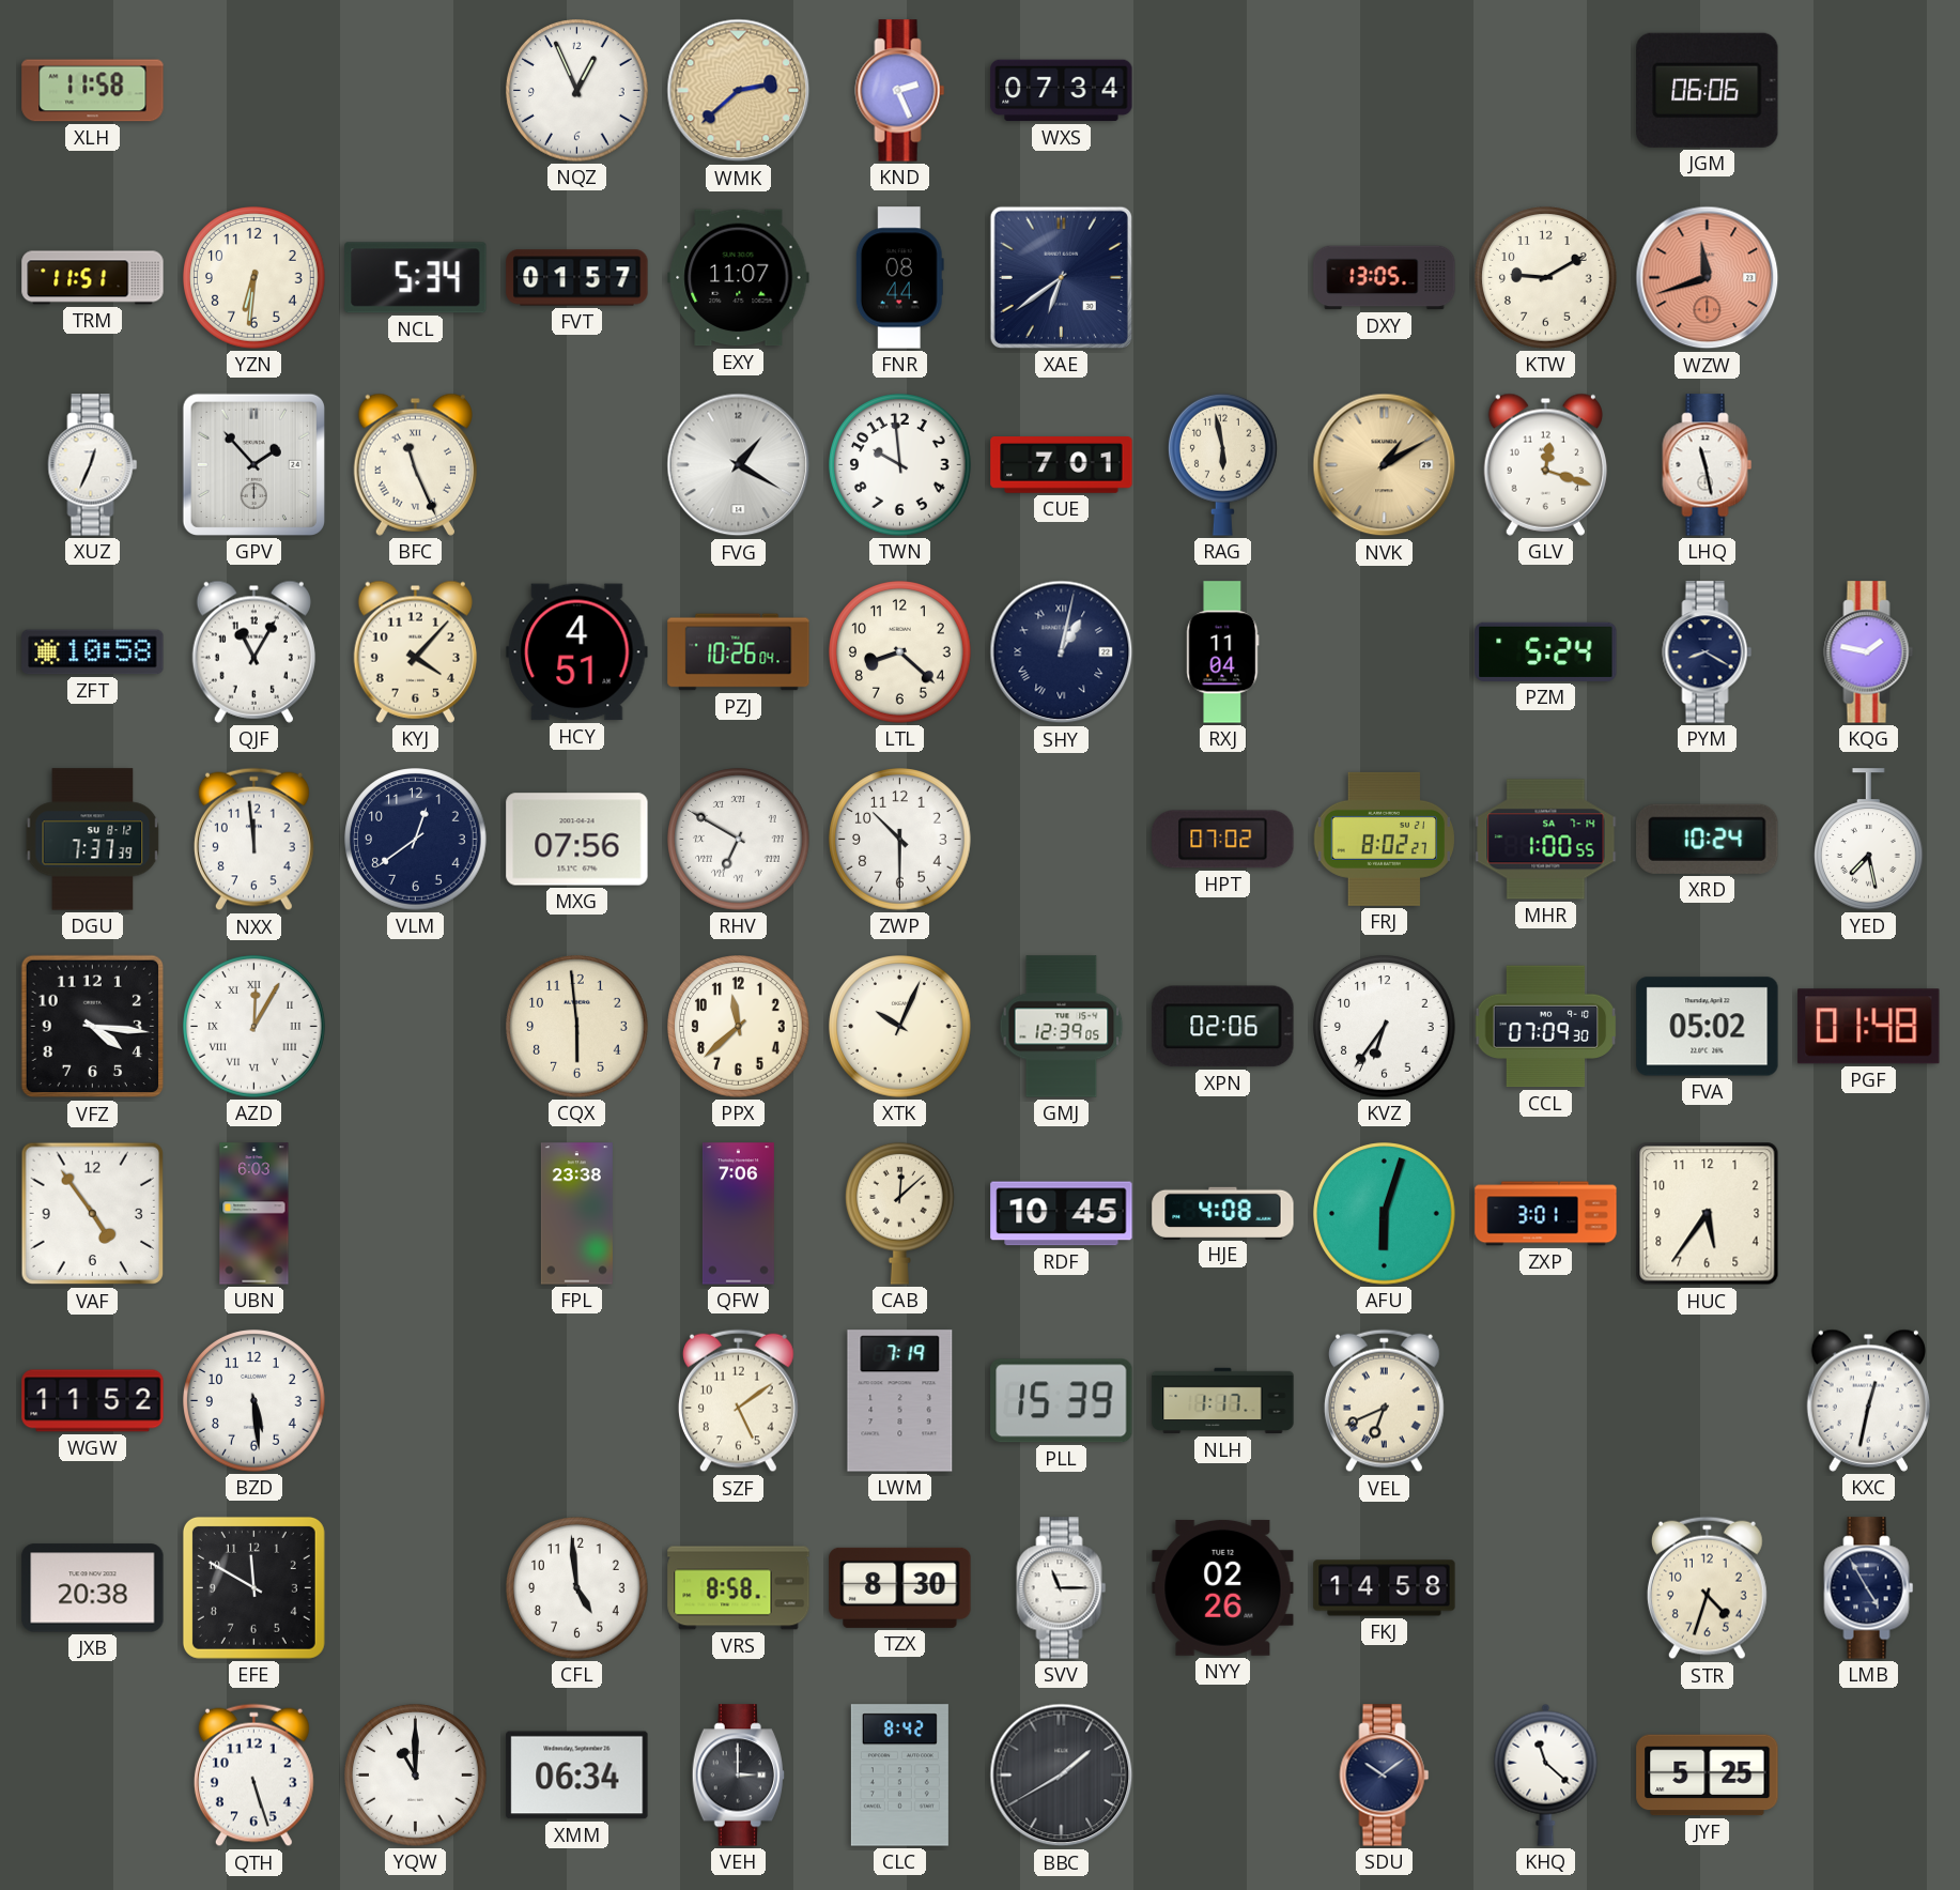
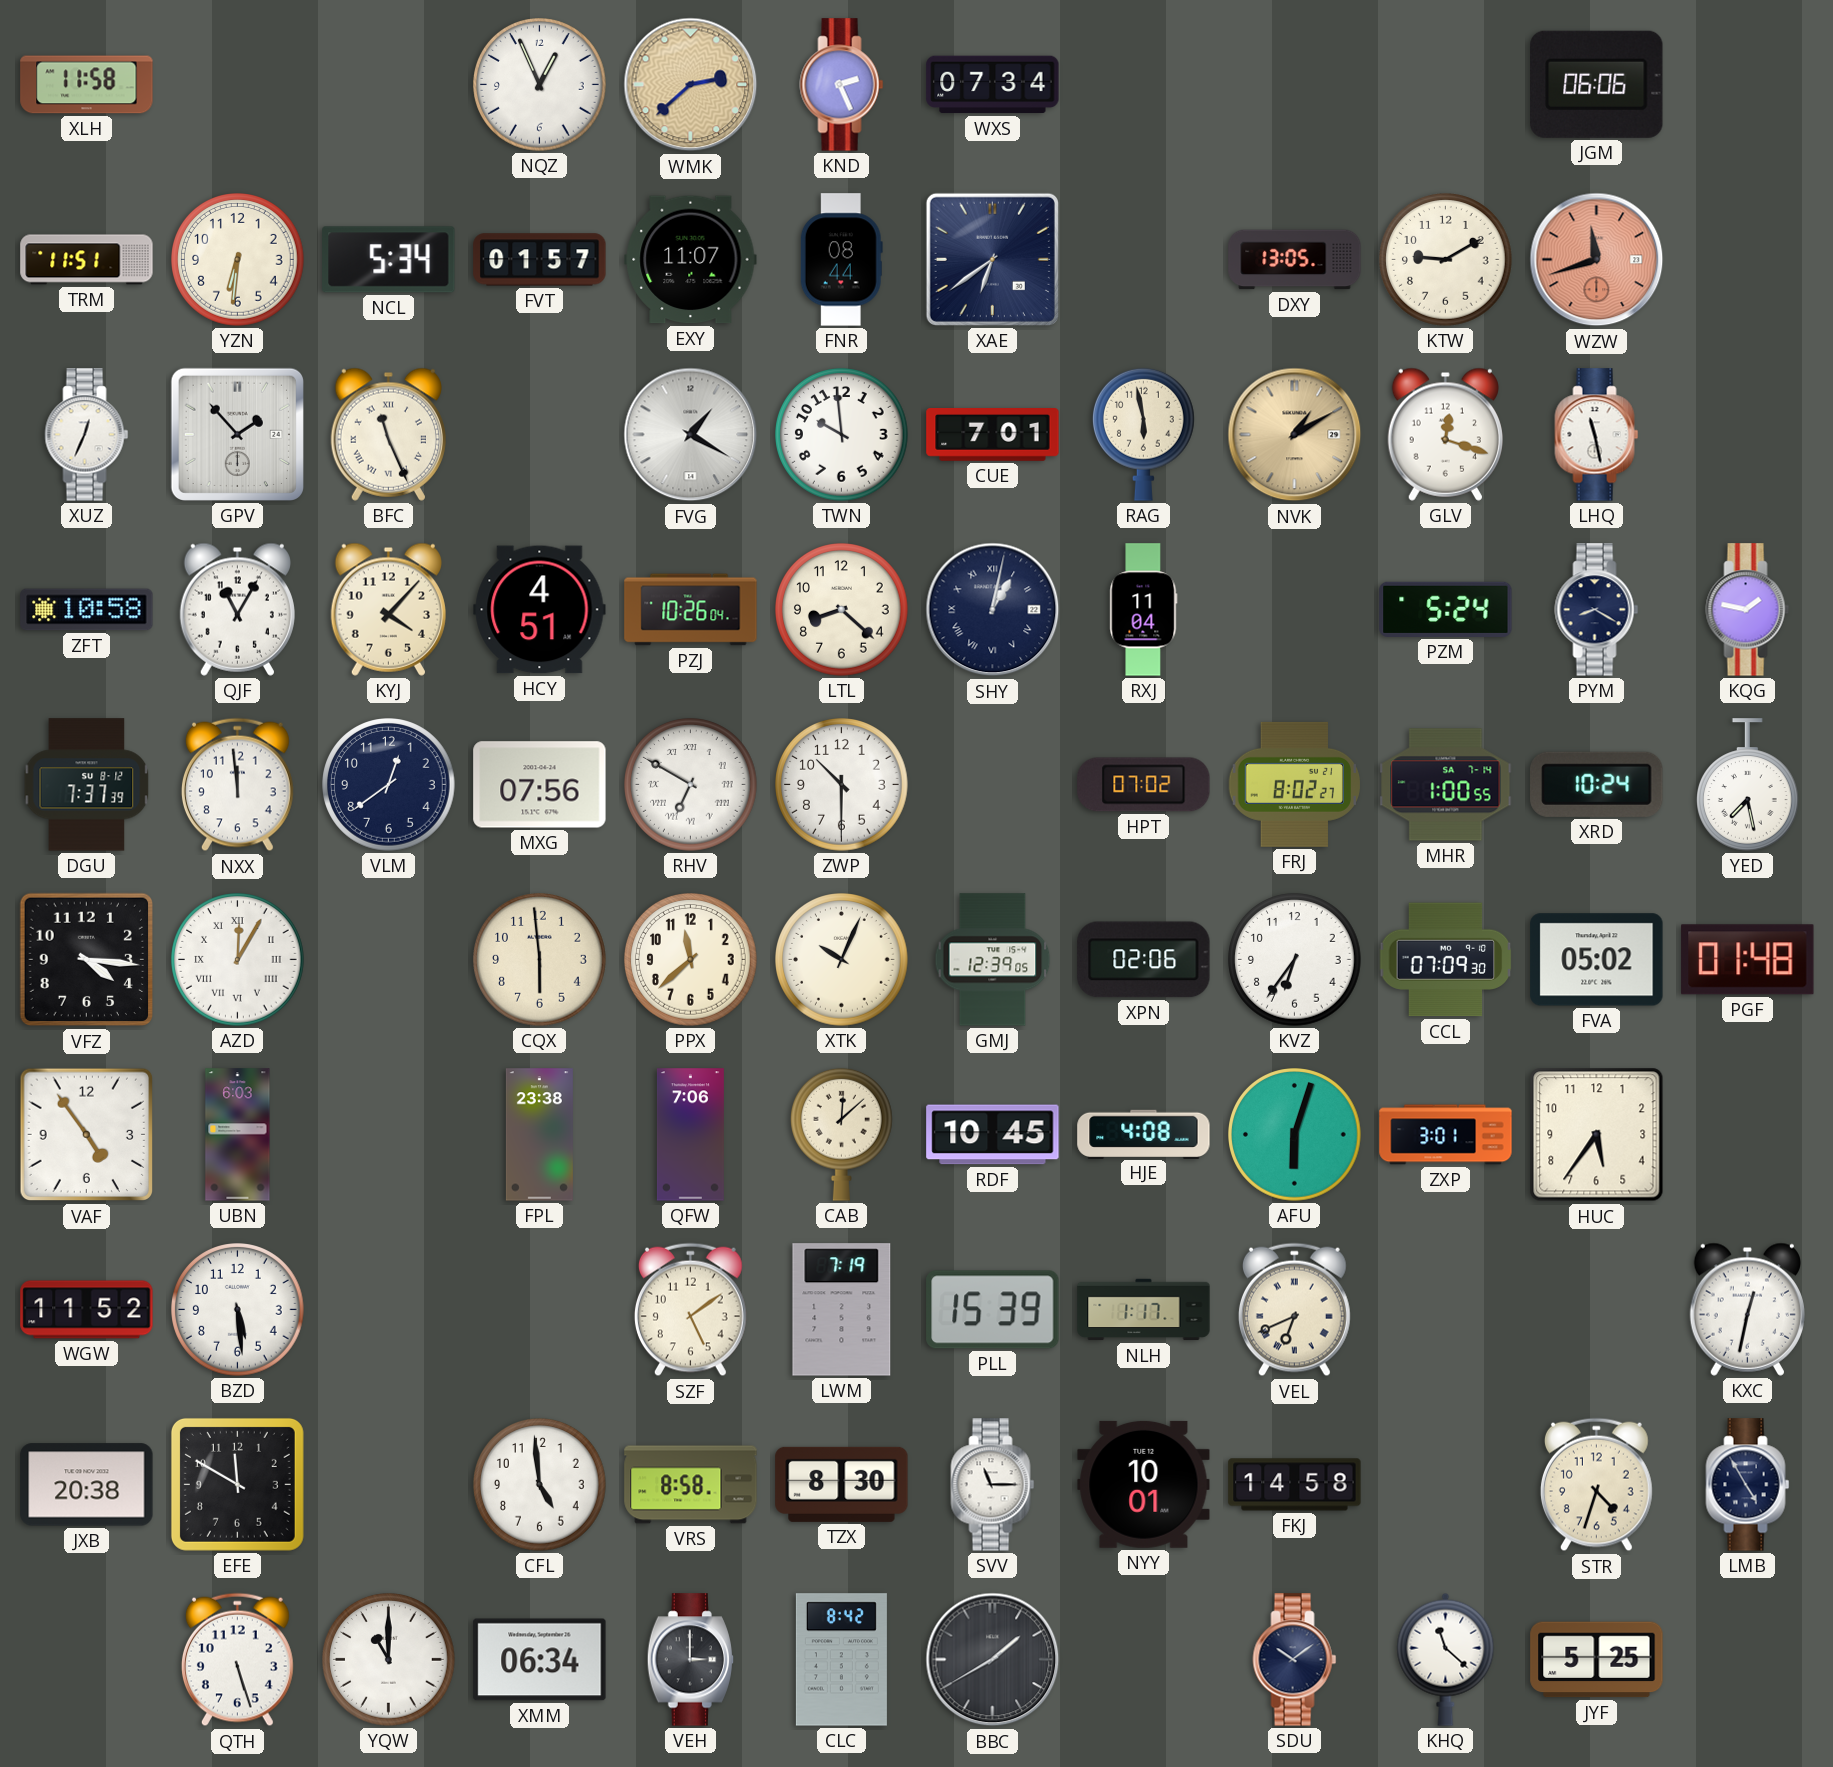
NYY: 02:26 -> 10:01
